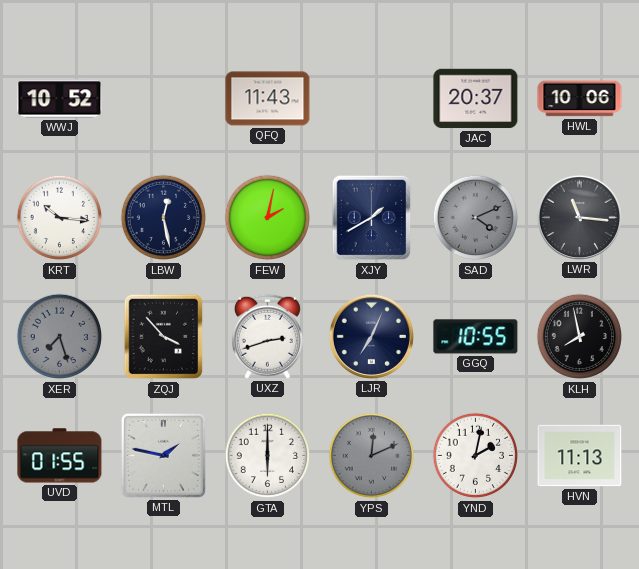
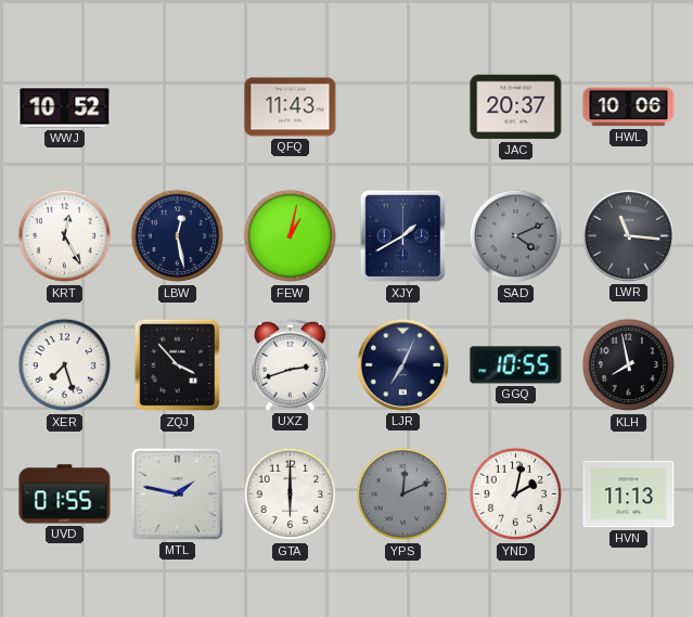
KRT: 10:16 -> 12:25
FEW: 2:02 -> 1:02
XER dial: grey -> white
